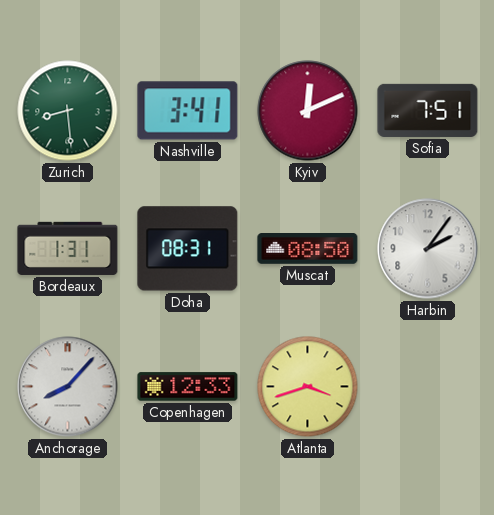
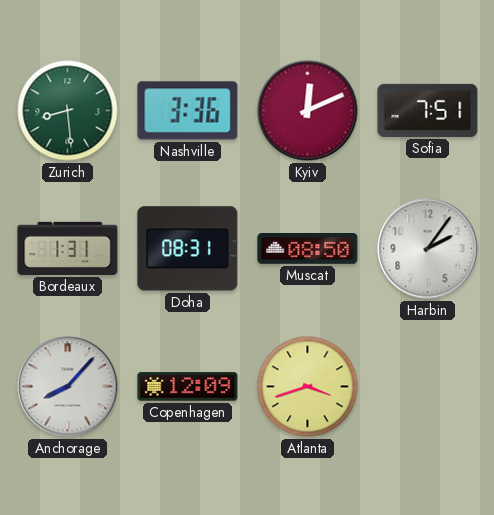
Nashville: 3:41 -> 3:36
Copenhagen: 12:33 -> 12:09
